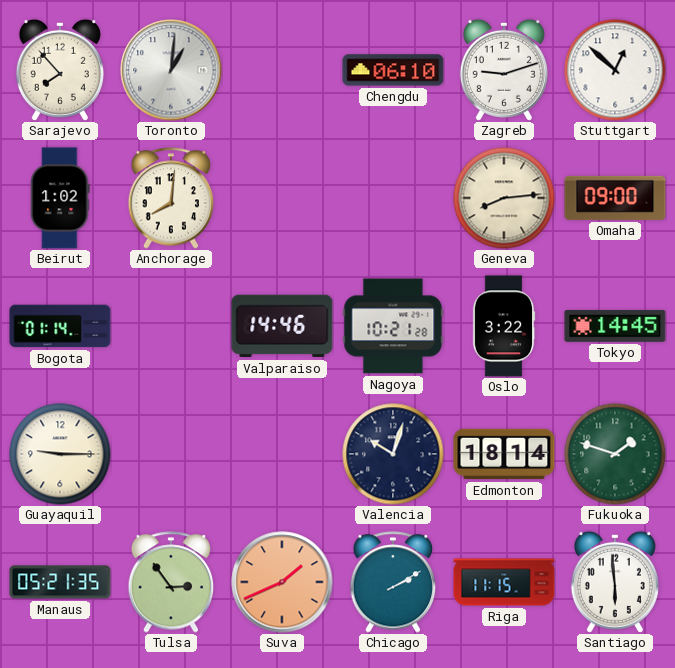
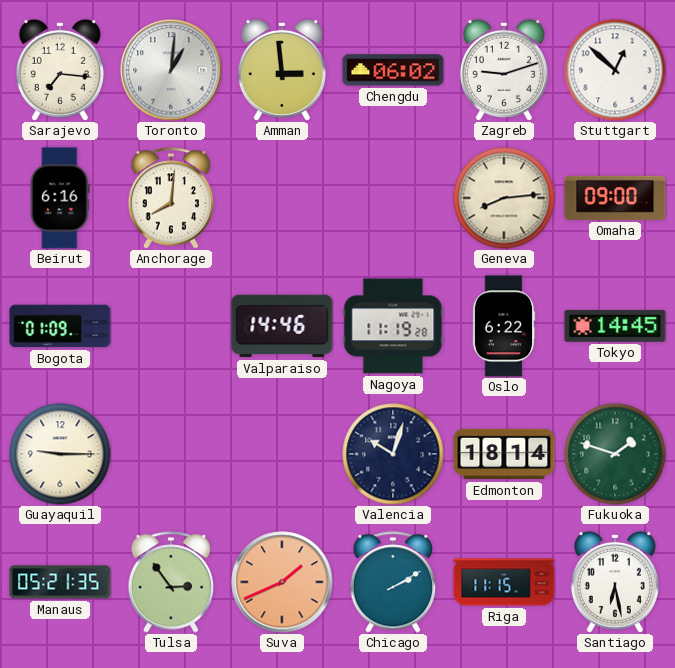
Sarajevo: 7:53 -> 7:16
Amman: none -> 2:59
Chengdu: 06:10 -> 06:02
Beirut: 1:02 -> 6:16
Bogota: 01:14 -> 01:09
Nagoya: 10:21 -> 11:19
Oslo: 3:22 -> 6:22
Santiago: 5:59 -> 6:28
